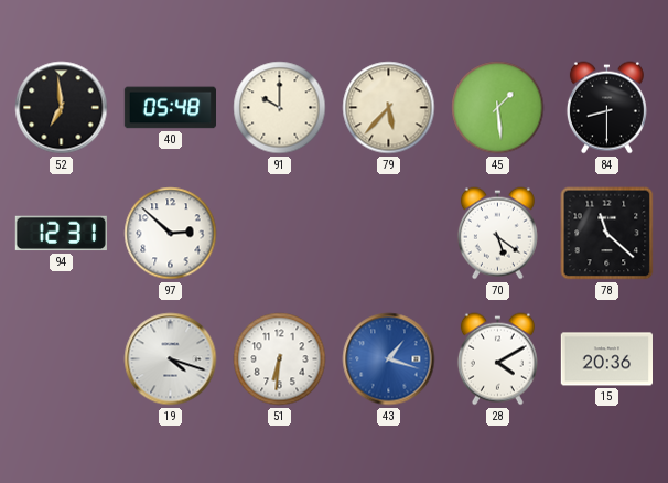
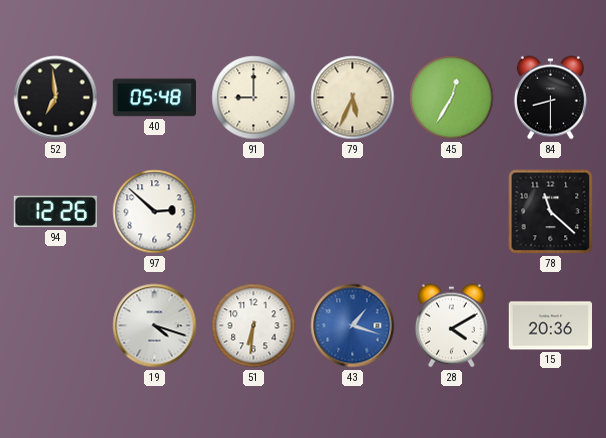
91: 10:00 -> 9:00
79: 5:37 -> 5:34
45: 1:29 -> 12:35
94: 12:31 -> 12:26
70: 5:21 -> none
